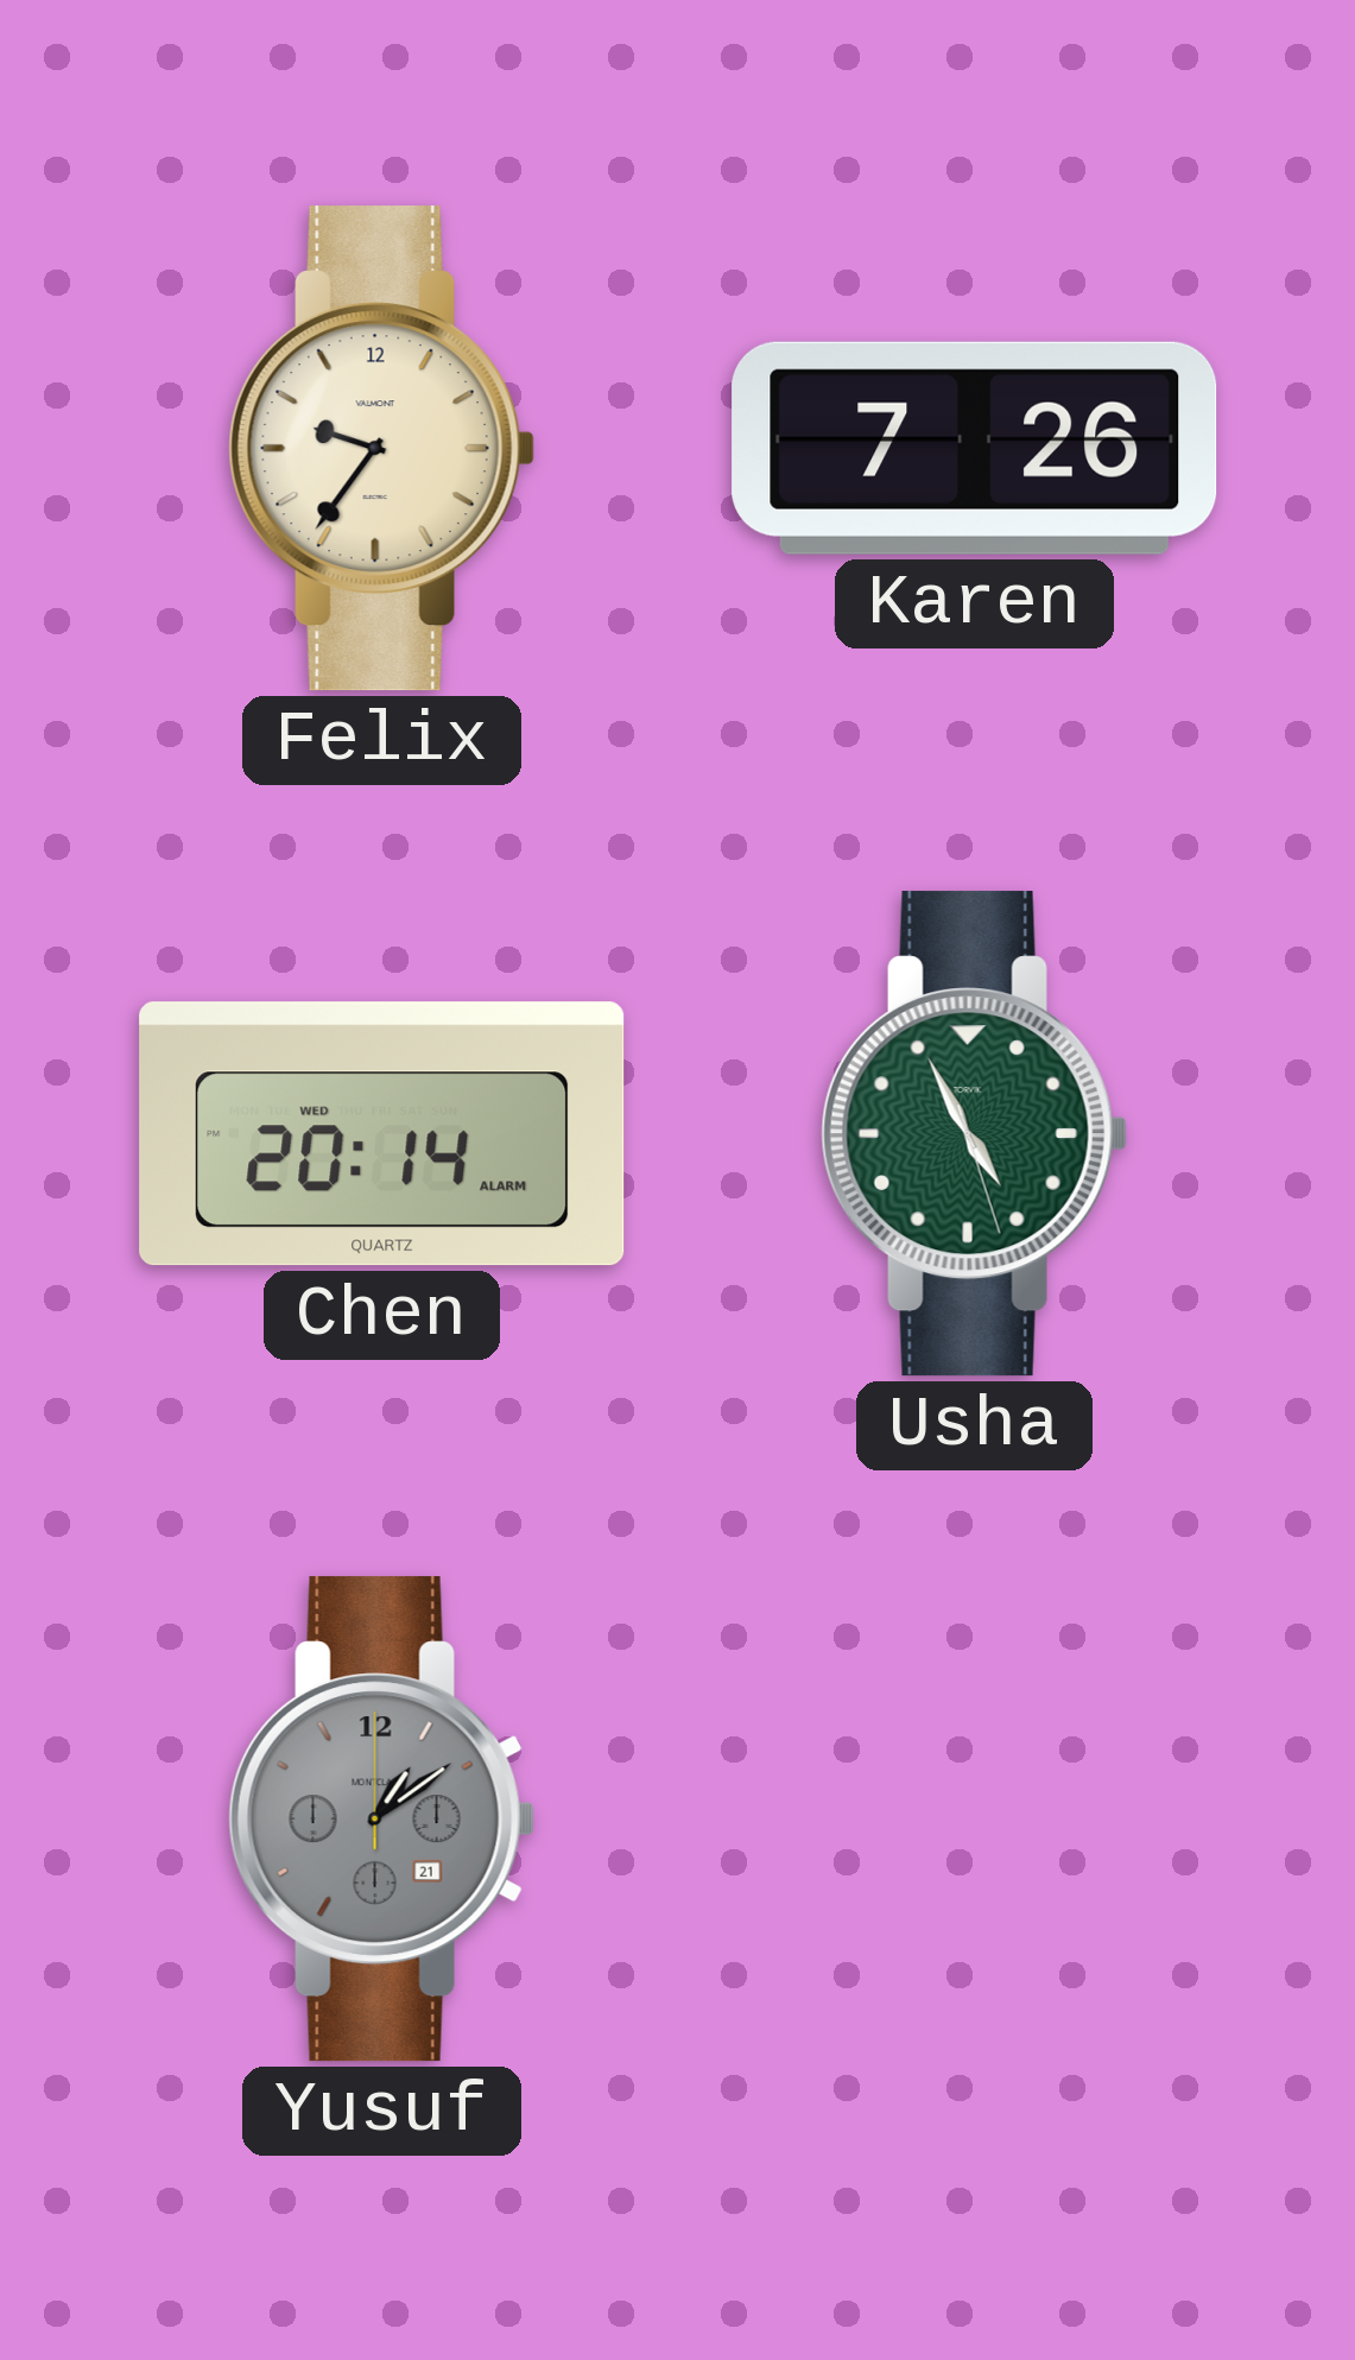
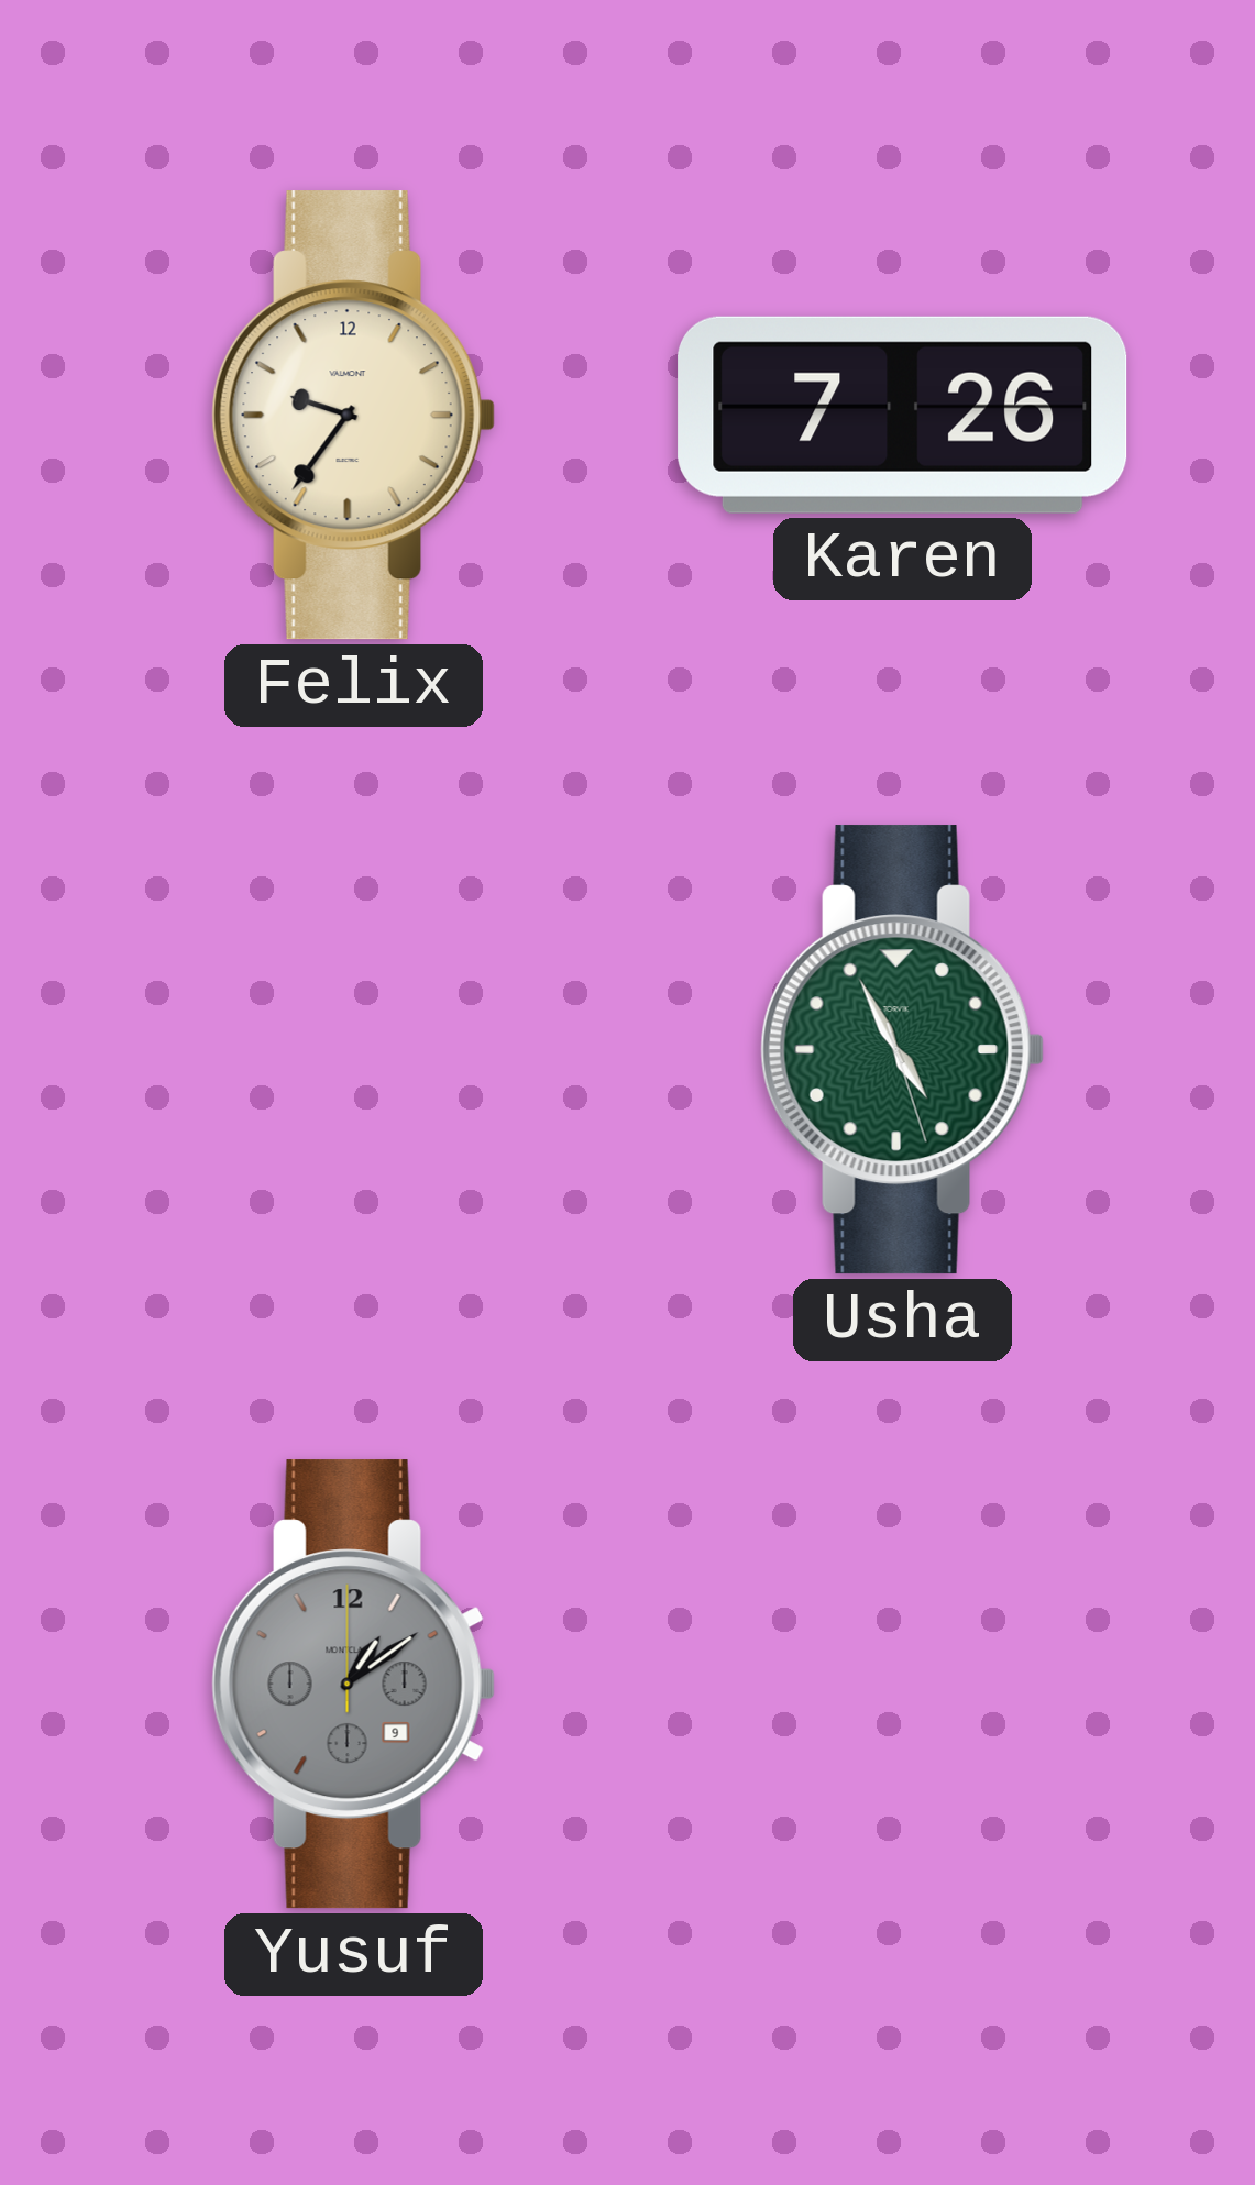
Chen: 20:14 -> none
Yusuf date: 21 -> 9
